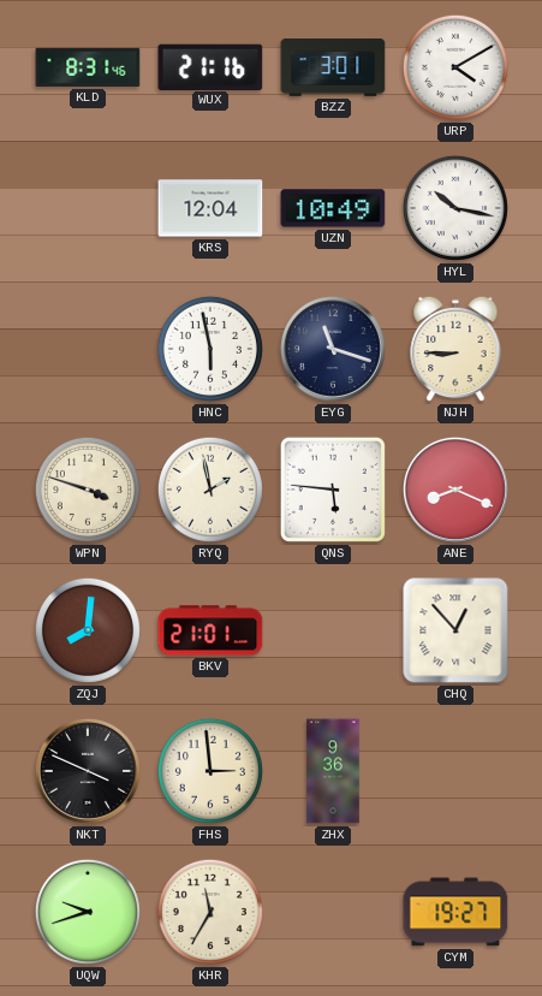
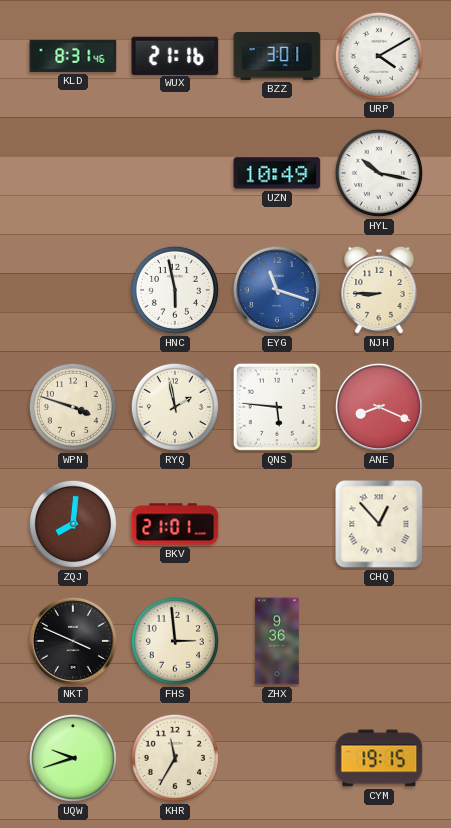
KRS: 12:04 -> none
EYG dial: navy -> blue
CYM: 19:27 -> 19:15
